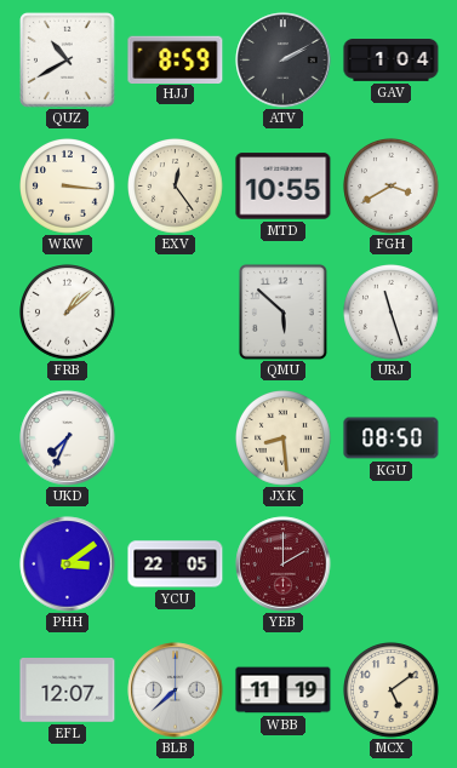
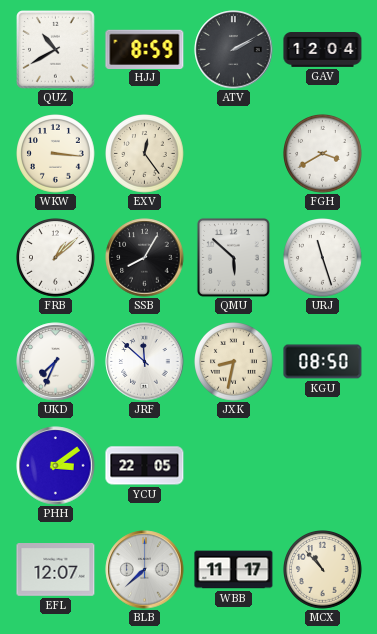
GAV: 1:04 -> 12:04
MTD: 10:55 -> none
SSB: none -> 8:05
JRF: none -> 11:52
JXK: 8:29 -> 8:32
YEB: 2:00 -> none
WBB: 11:19 -> 11:17
MCX: 5:09 -> 10:53
